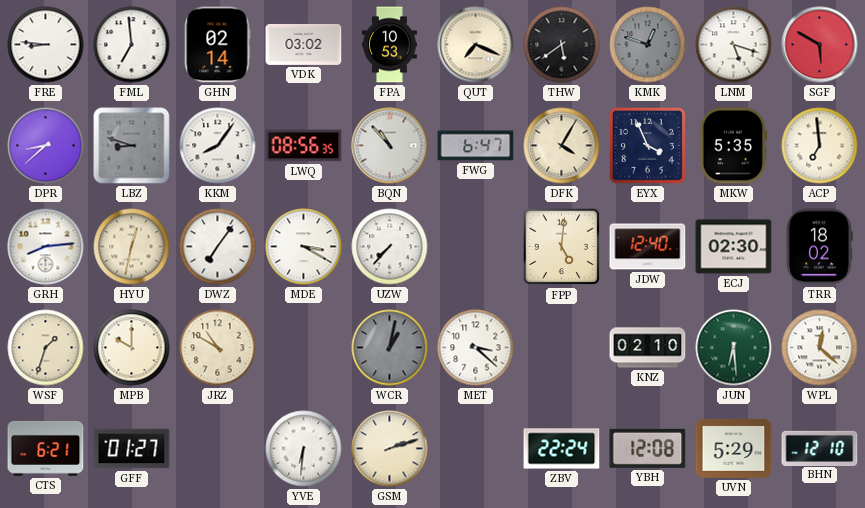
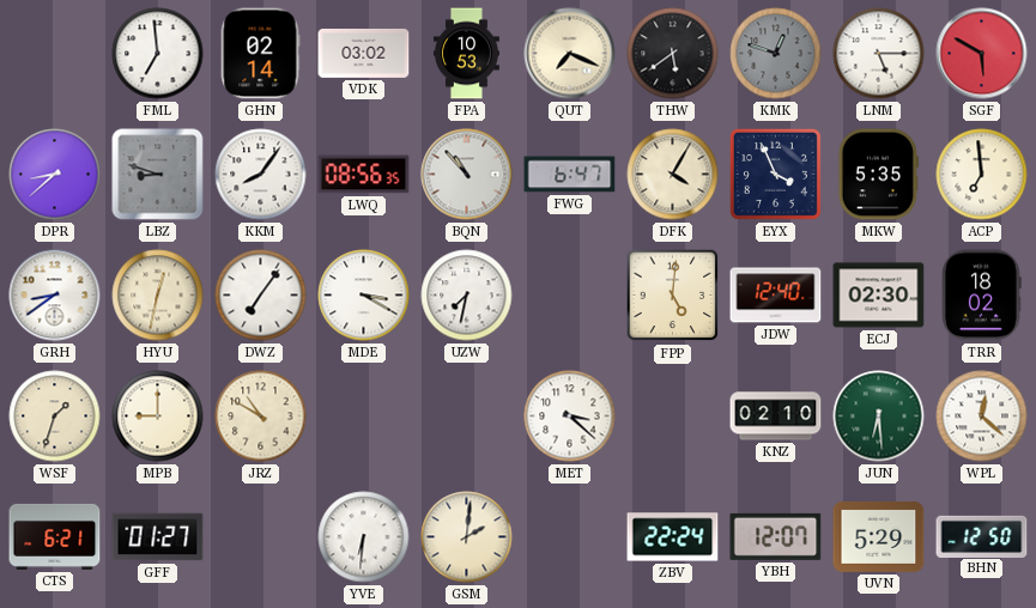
FRE: 8:46 -> none
LNM: 5:18 -> 5:15
GRH: 8:14 -> 8:39
UZW: 7:37 -> 7:32
MPB: 10:00 -> 9:00
WCR: 1:02 -> none
GSM: 2:12 -> 2:01
YBH: 12:08 -> 12:07
BHN: 12:10 -> 12:50
